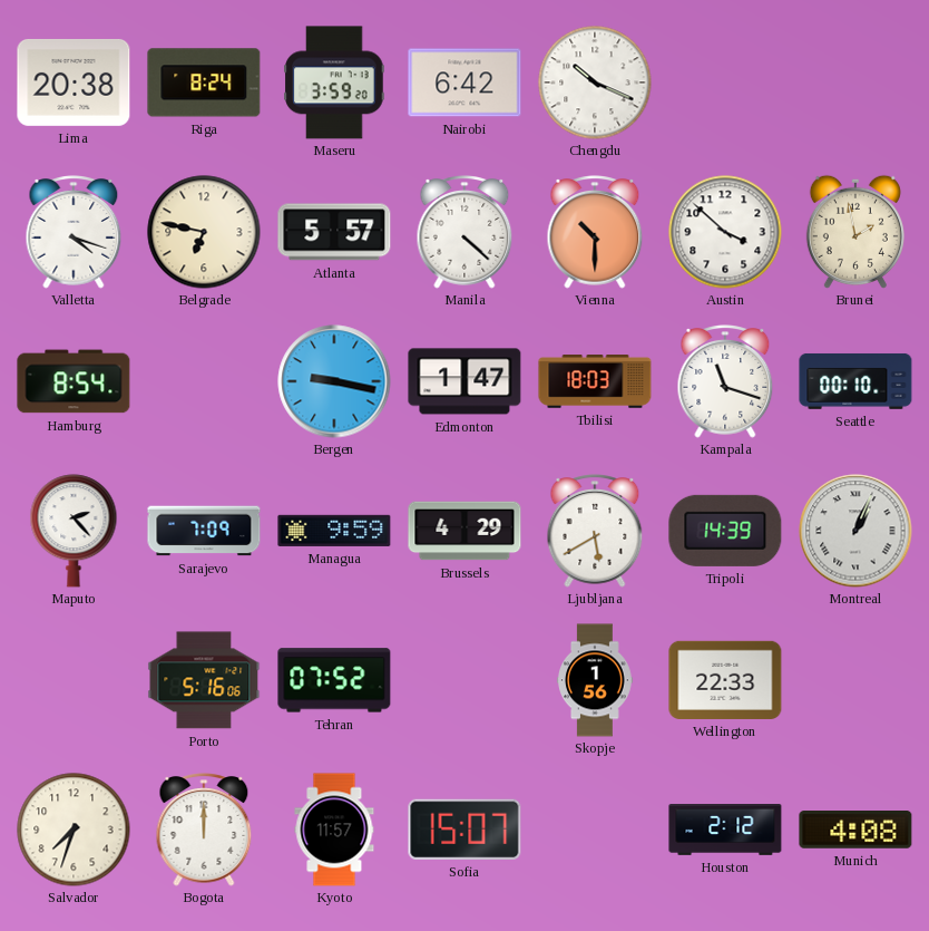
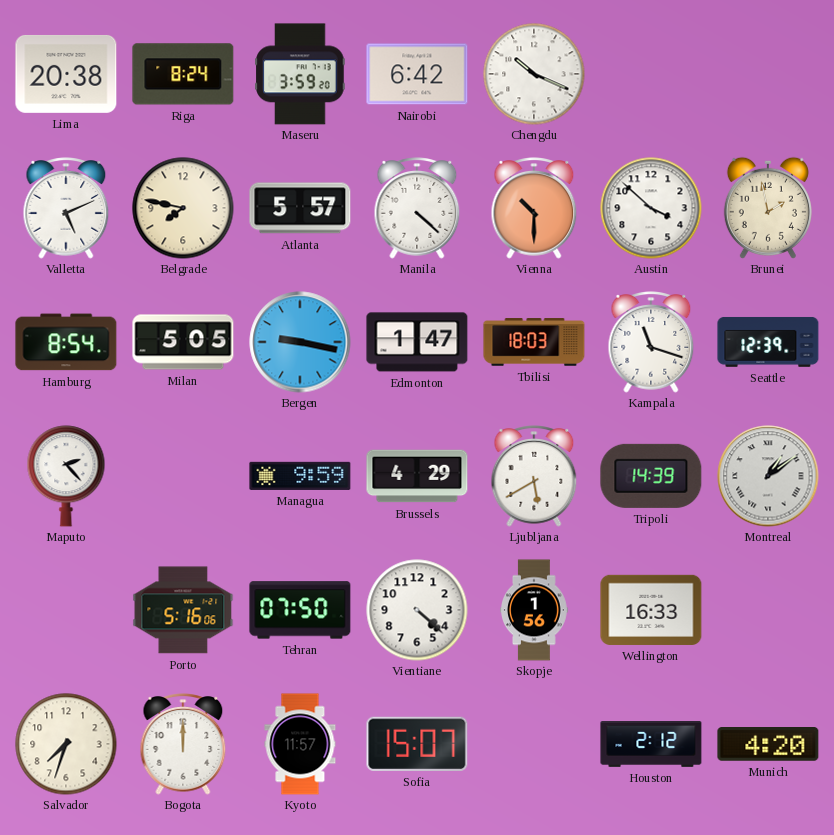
Valletta: 4:18 -> 5:11
Belgrade: 6:47 -> 7:47
Milan: none -> 5:05
Seattle: 00:10 -> 12:39
Sarajevo: 7:09 -> none
Montreal: 1:04 -> 1:09
Tehran: 07:52 -> 07:50
Vientiane: none -> 4:22
Wellington: 22:33 -> 16:33
Munich: 4:08 -> 4:20
